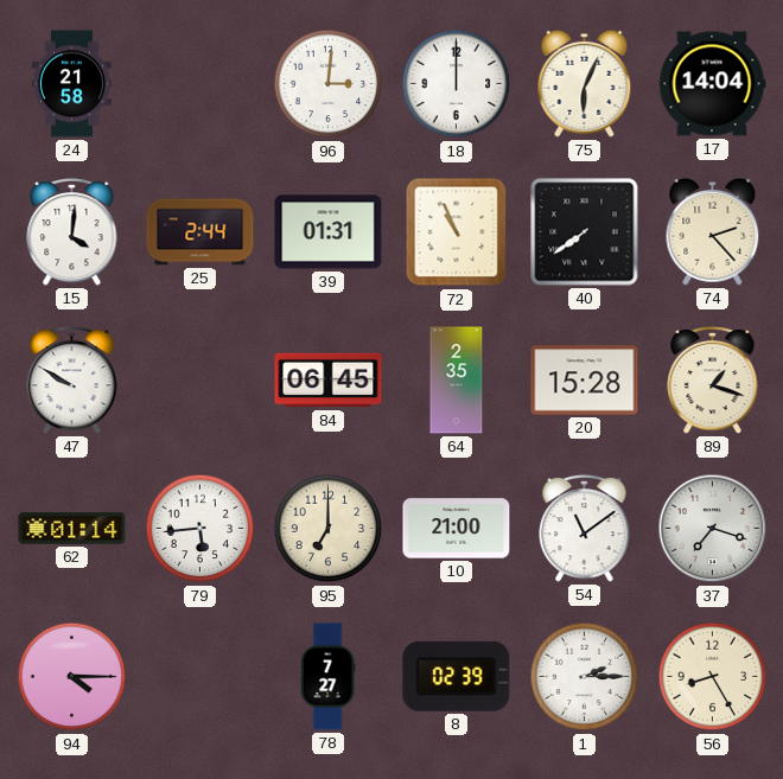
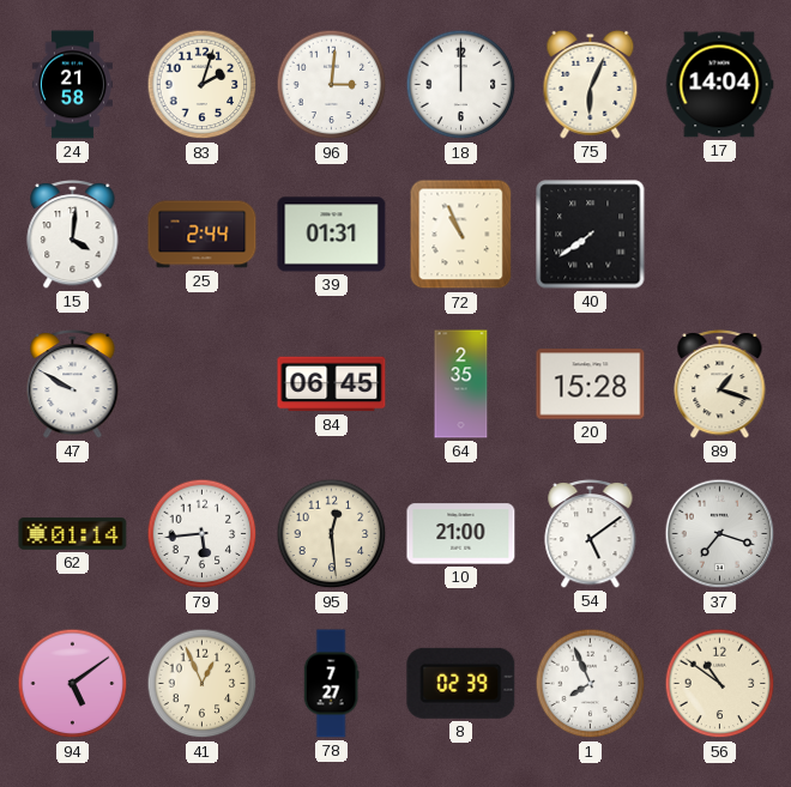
83: none -> 2:03
74: 2:23 -> none
95: 7:00 -> 12:29
54: 11:09 -> 5:09
94: 4:15 -> 5:09
41: none -> 12:56
1: 2:15 -> 7:56
56: 8:25 -> 10:51
